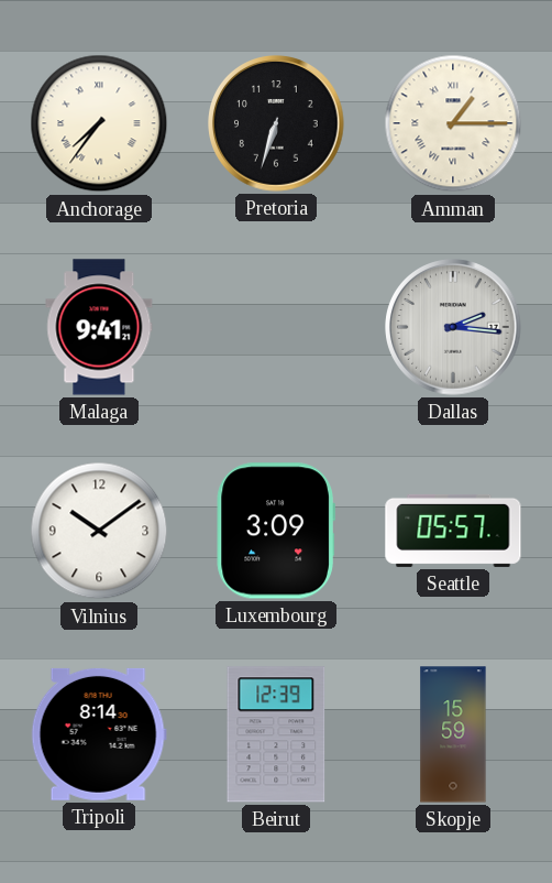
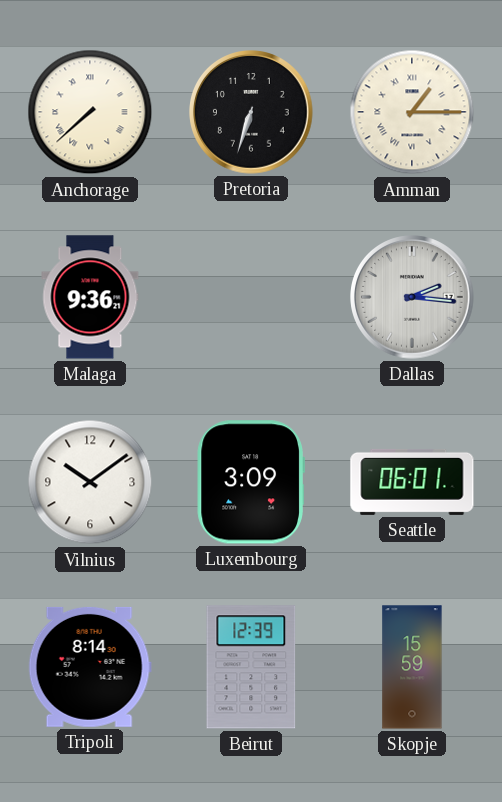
Anchorage: 7:36 -> 7:38
Malaga: 9:41 -> 9:36
Seattle: 05:57 -> 06:01
